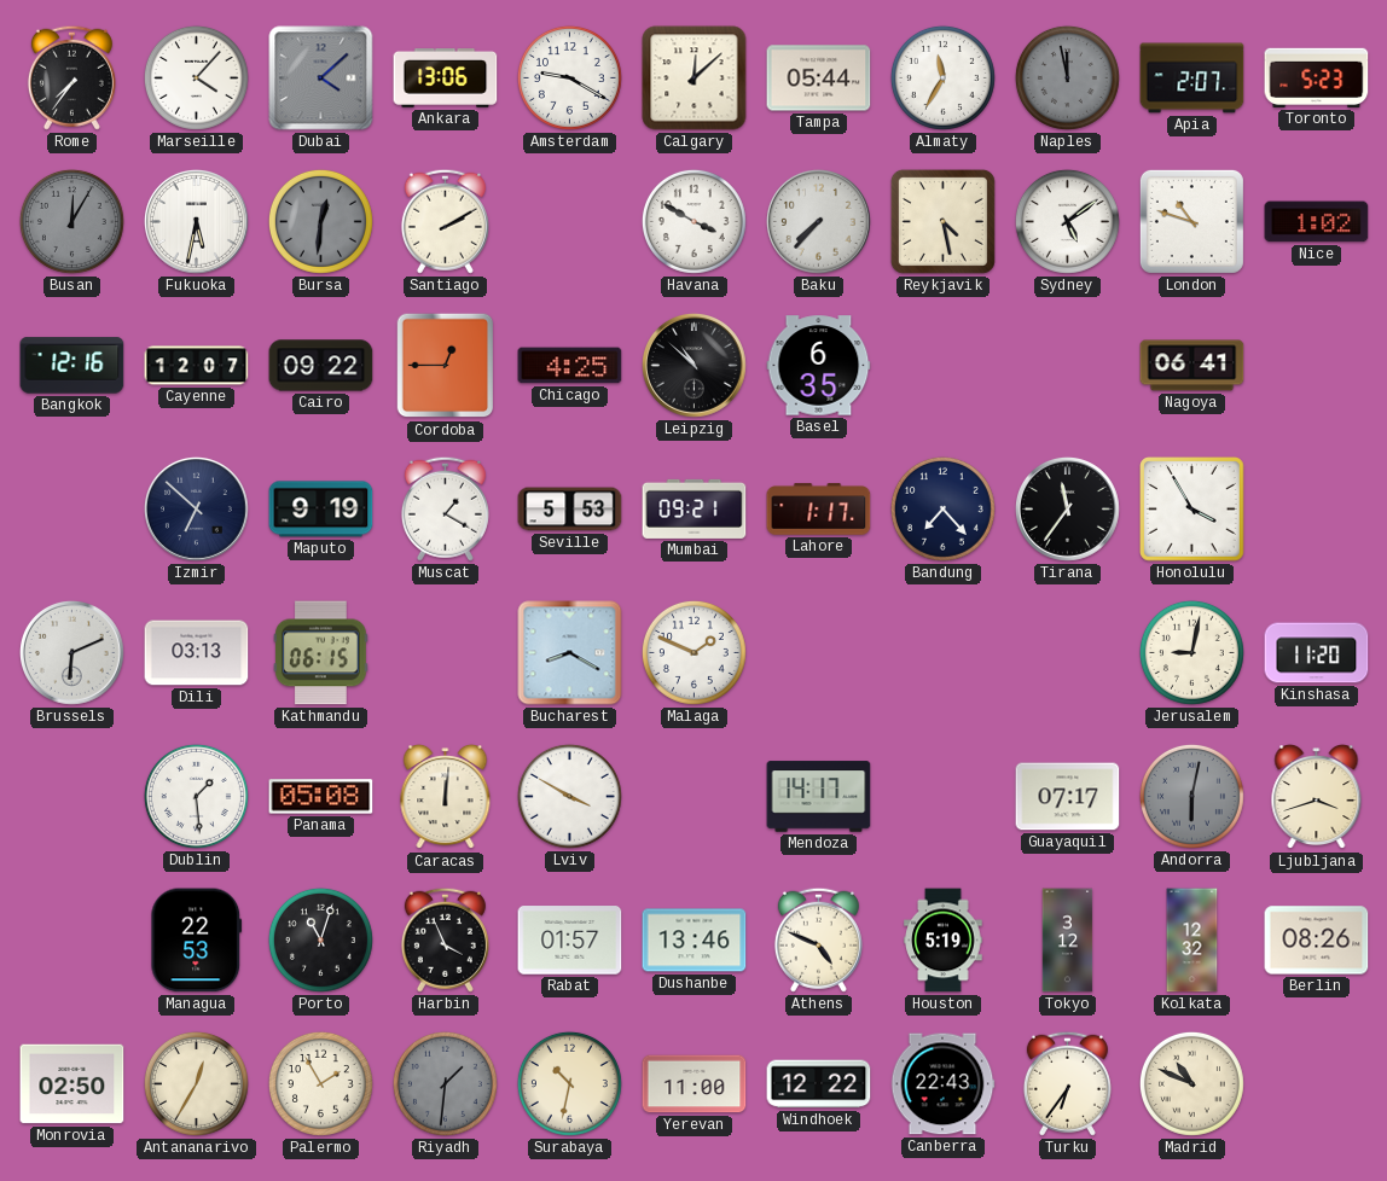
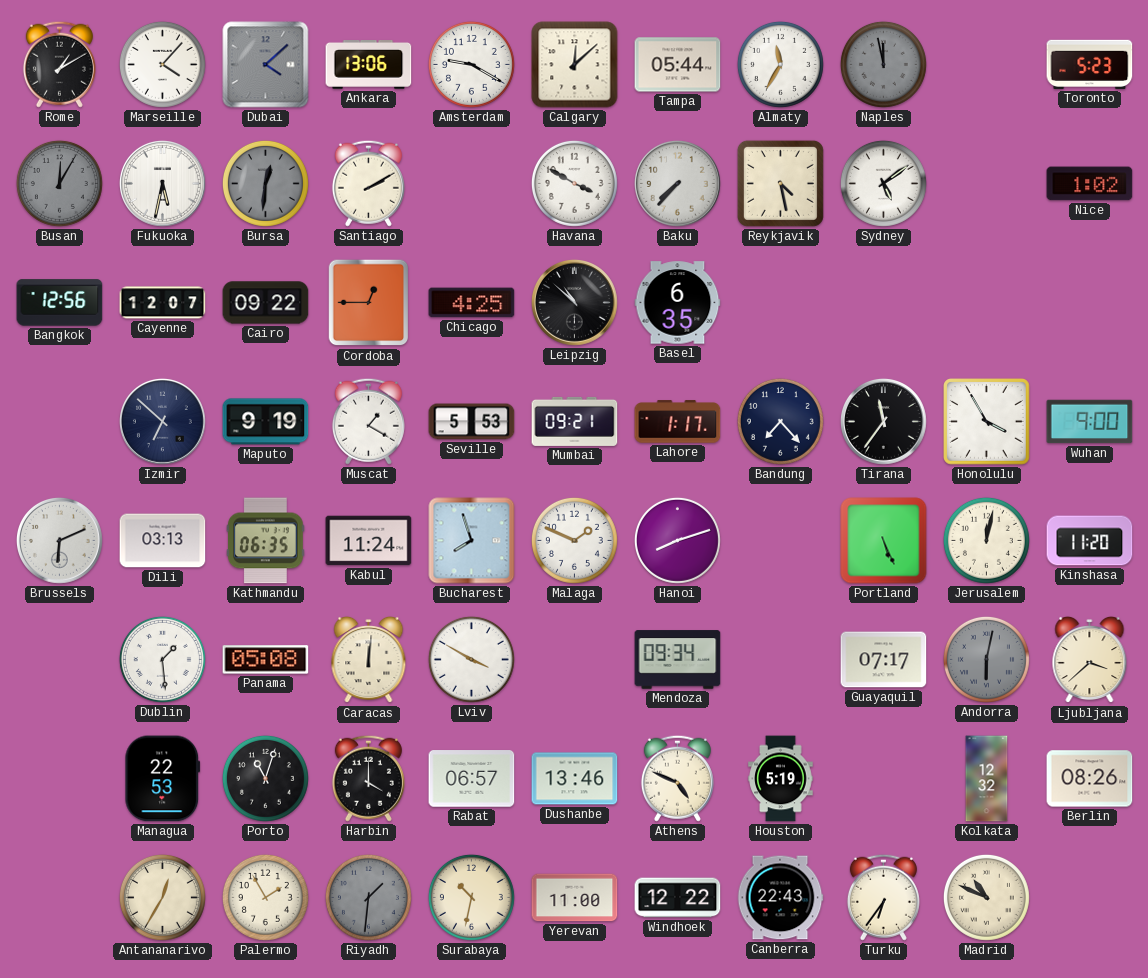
Rome: 7:36 -> 1:10
Apia: 2:07 -> none
London: 10:48 -> none
Bangkok: 12:16 -> 12:56
Nagoya: 06:41 -> none
Wuhan: none -> 9:00
Kathmandu: 06:15 -> 06:35
Kabul: none -> 11:24
Bucharest: 8:20 -> 7:57
Hanoi: none -> 8:12
Portland: none -> 5:26
Jerusalem: 9:02 -> 12:02
Mendoza: 14:17 -> 09:34
Ljubljana: 3:42 -> 3:38
Harbin: 3:56 -> 4:00
Rabat: 01:57 -> 06:57
Tokyo: 3:12 -> none
Monrovia: 02:50 -> none
